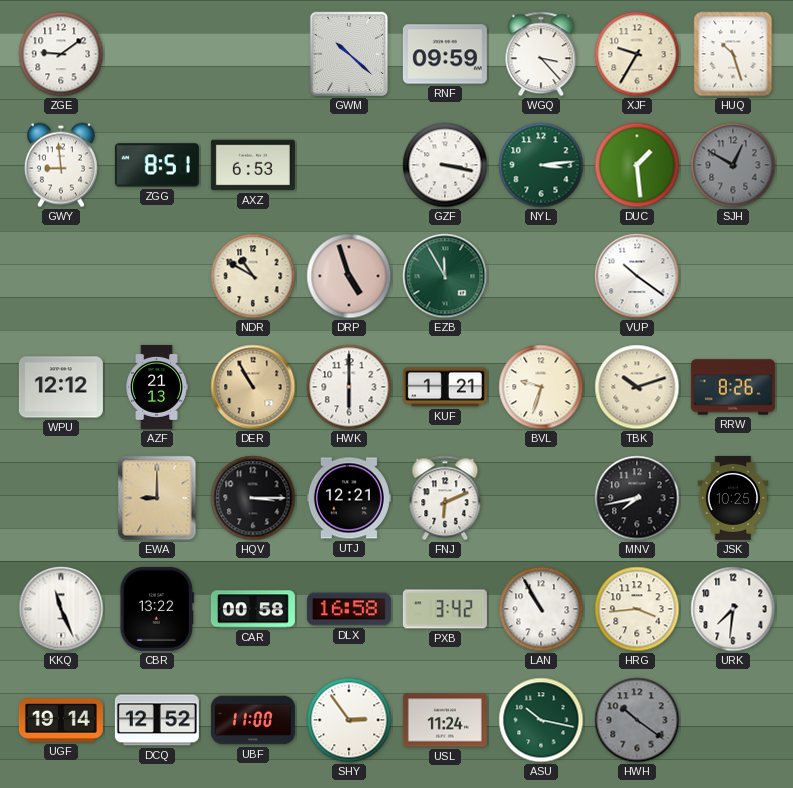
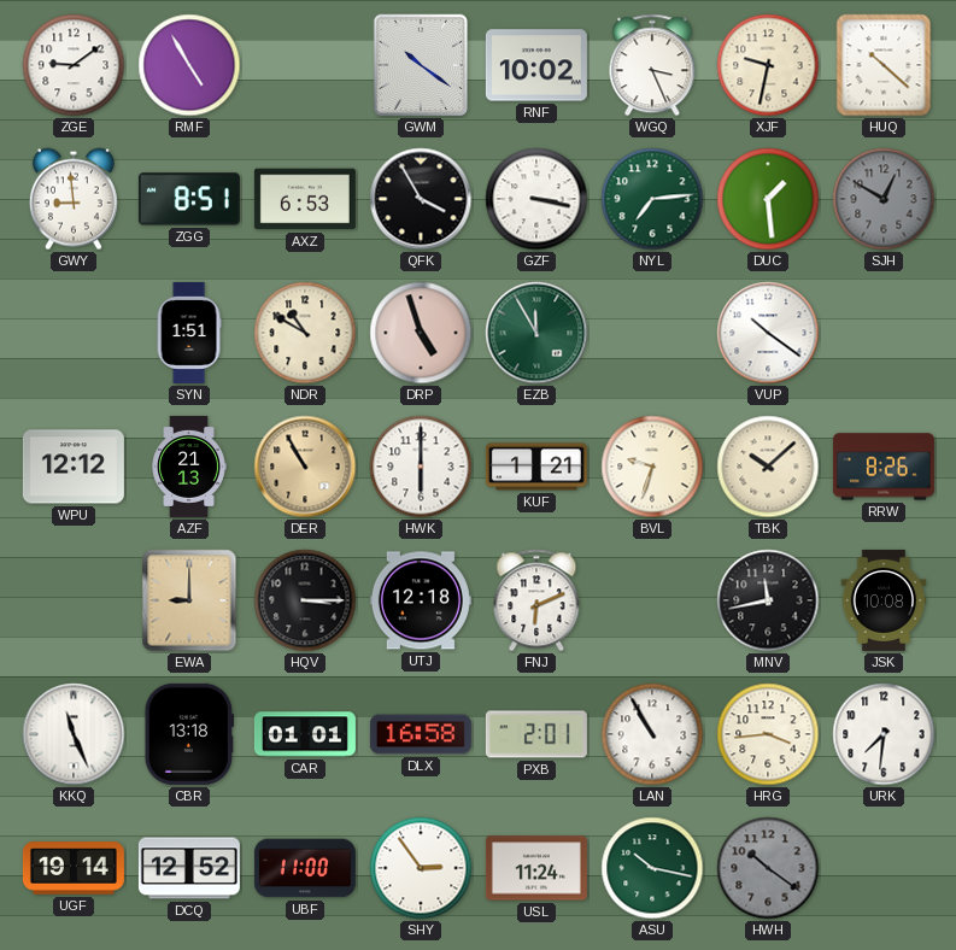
RMF: none -> 4:55
GWM: 10:22 -> 10:21
RNF: 09:59 -> 10:02
WGQ: 3:23 -> 3:26
XJF: 9:35 -> 9:32
HUQ: 10:27 -> 10:22
QFK: none -> 3:55
NYL: 3:14 -> 7:14
SYN: none -> 1:51
TBK: 10:12 -> 10:08
UTJ: 12:21 -> 12:18
MNV: 7:43 -> 11:43
JSK: 10:25 -> 10:08
CBR: 13:22 -> 13:18
CAR: 00:58 -> 01:01
PXB: 3:42 -> 2:01
